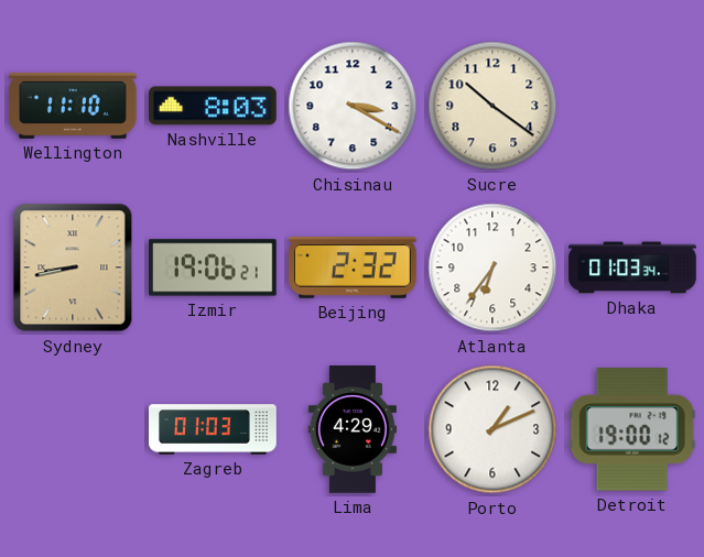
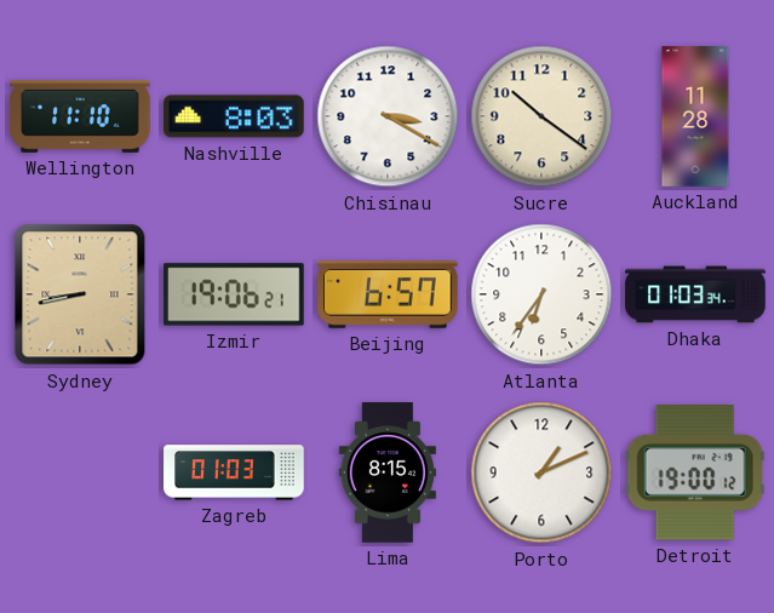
Auckland: none -> 11:28
Beijing: 2:32 -> 6:57
Lima: 4:29 -> 8:15
